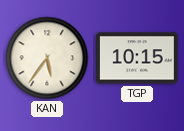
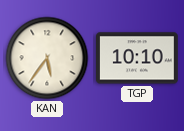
TGP: 10:15 -> 10:10
